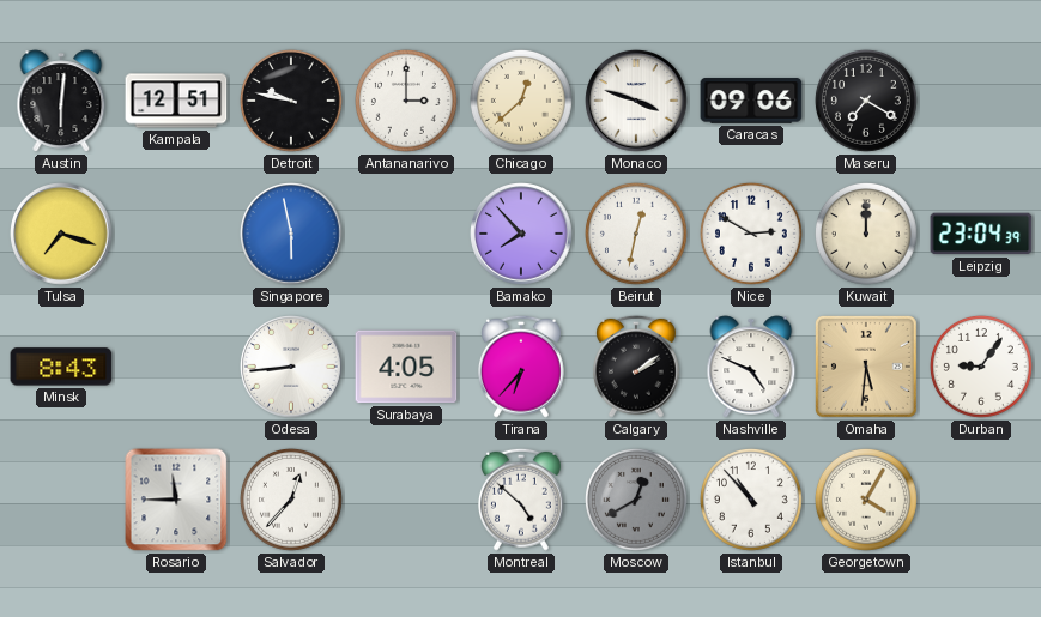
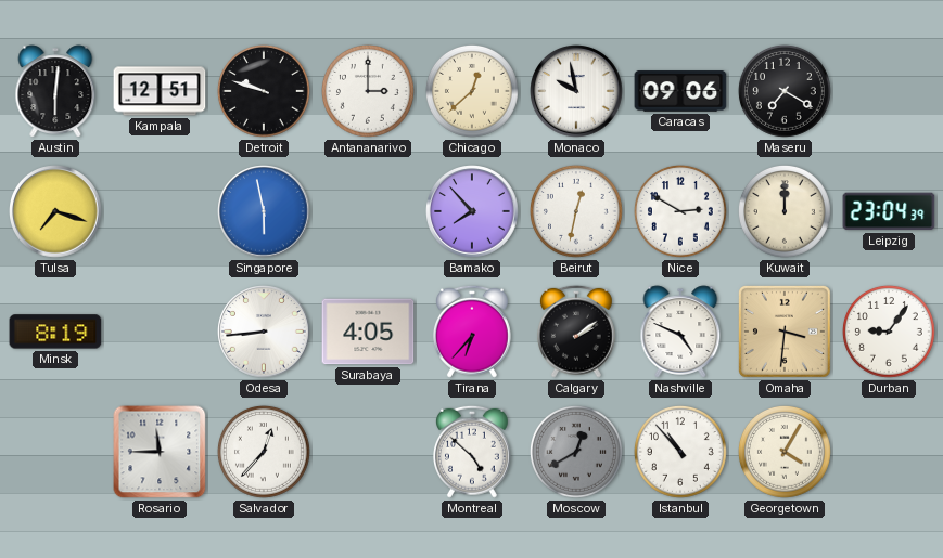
Detroit: 9:47 -> 9:48
Monaco: 3:48 -> 9:58
Minsk: 8:43 -> 8:19
Omaha: 5:31 -> 3:31
